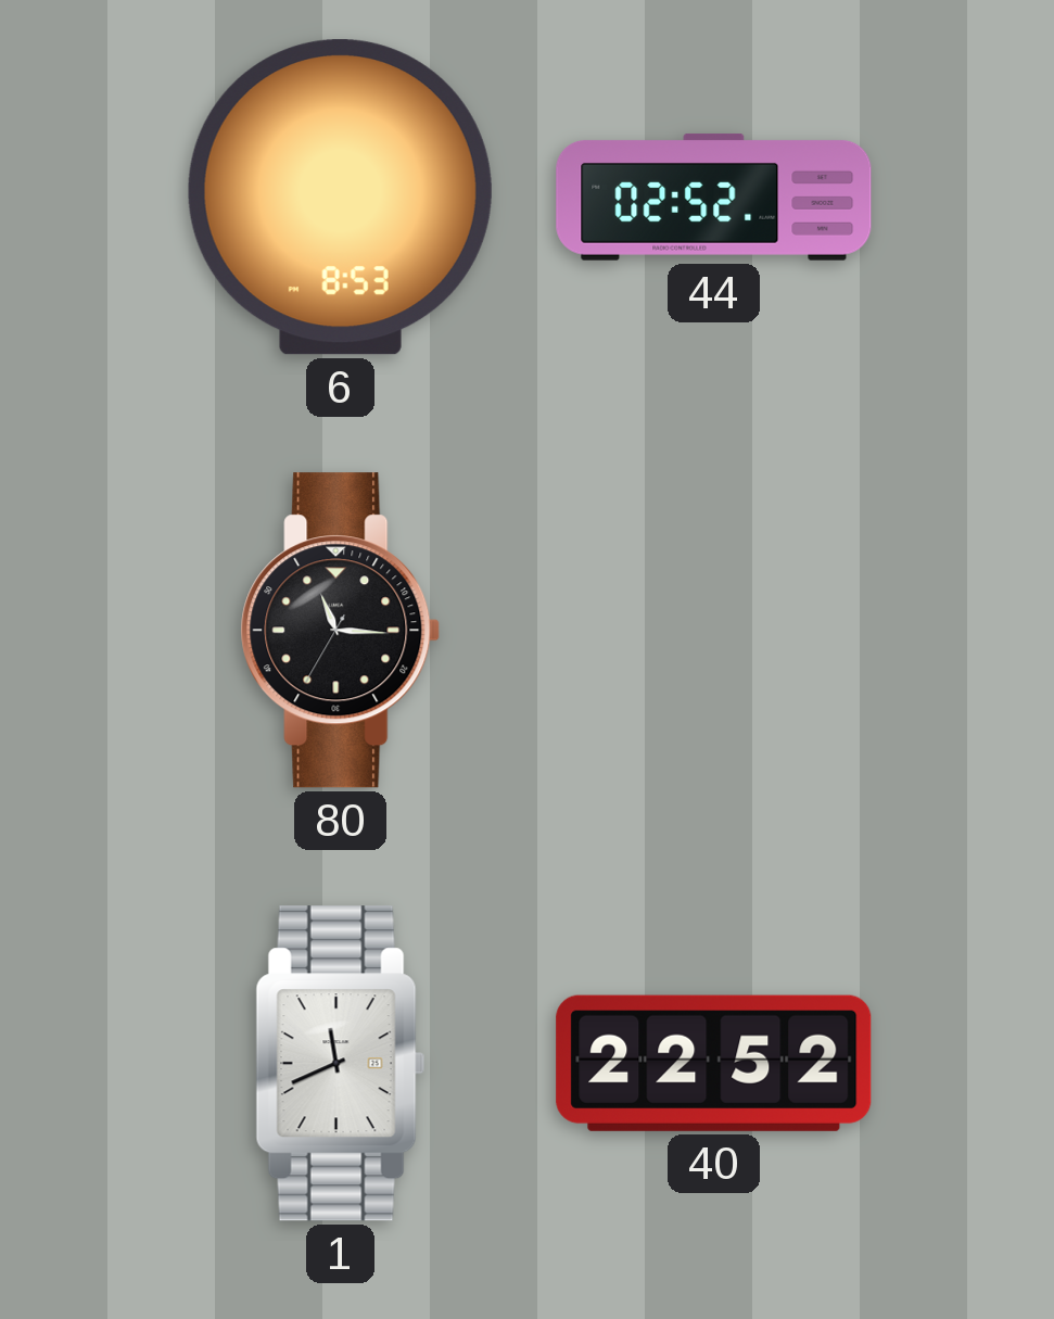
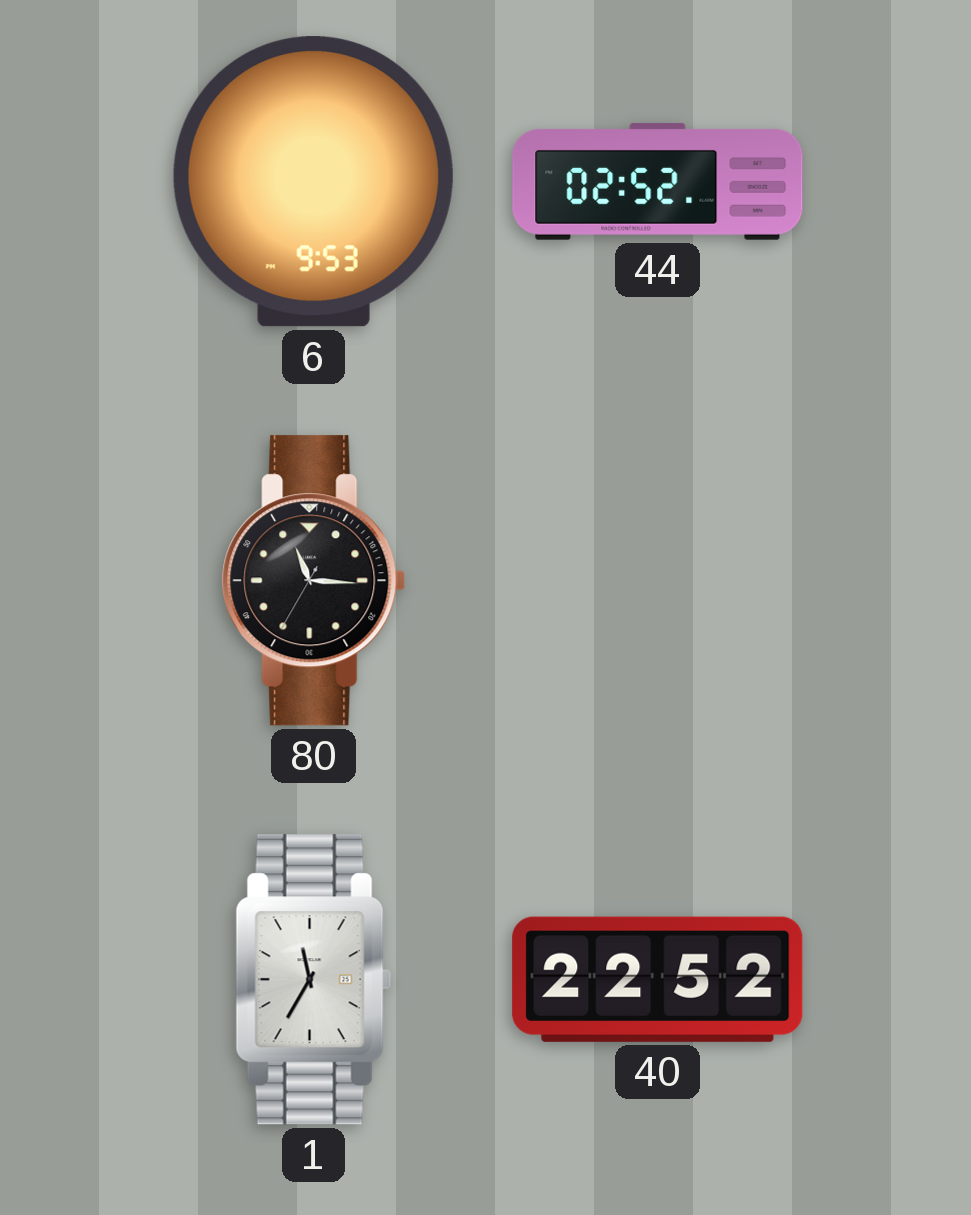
6: 8:53 -> 9:53
1: 11:41 -> 11:35
